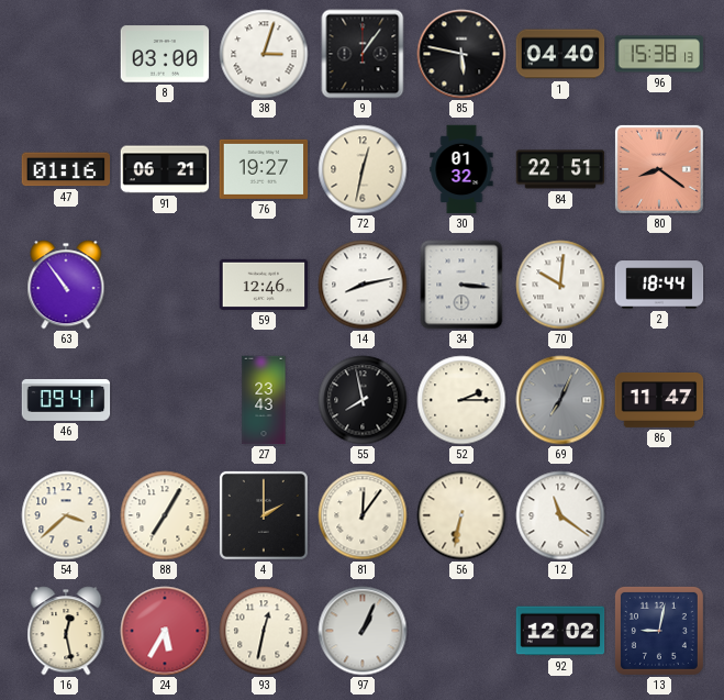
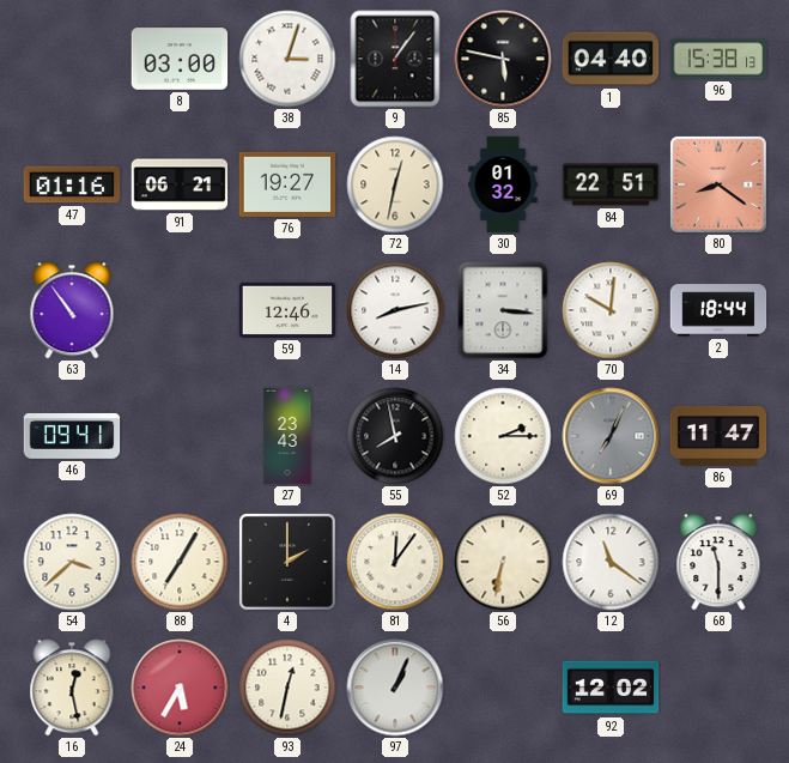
68: none -> 11:30
13: 9:02 -> none
